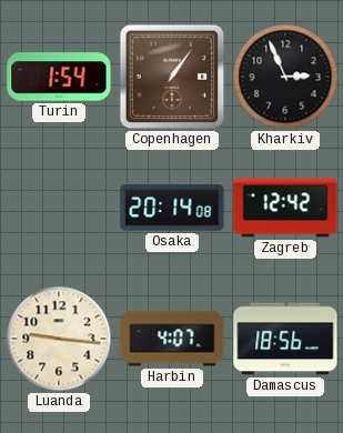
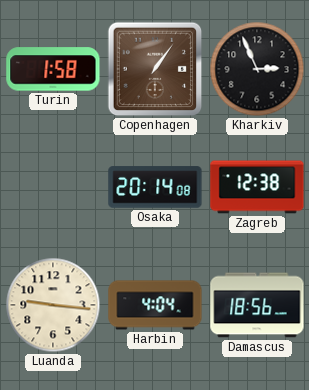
Turin: 1:54 -> 1:58
Zagreb: 12:42 -> 12:38
Harbin: 4:07 -> 4:04
